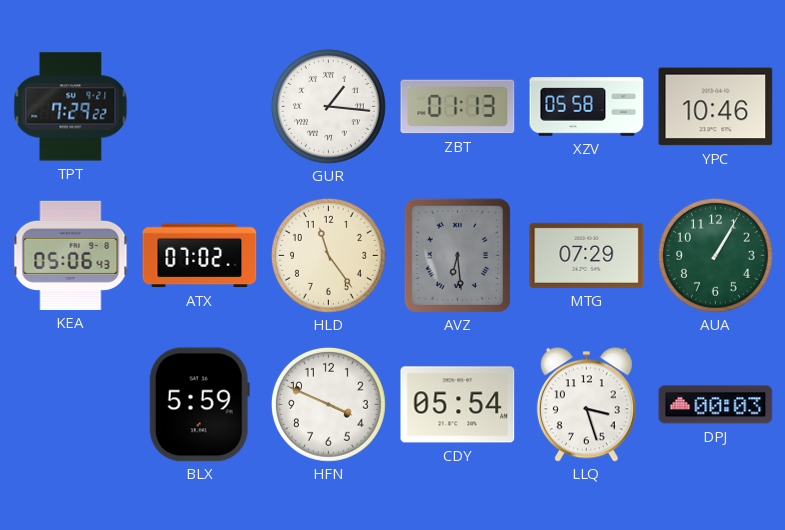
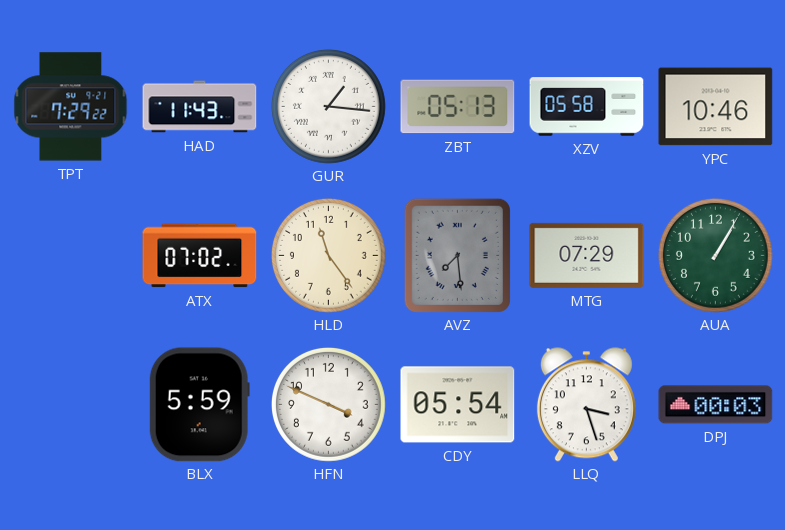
HAD: none -> 11:43
ZBT: 01:13 -> 05:13
KEA: 05:06 -> none
AVZ: 6:29 -> 7:29
